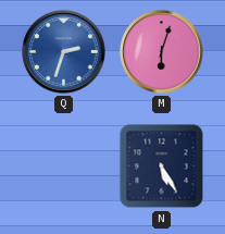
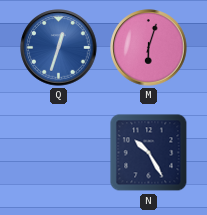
Q: 2:33 -> 12:33
N: 5:25 -> 10:25
